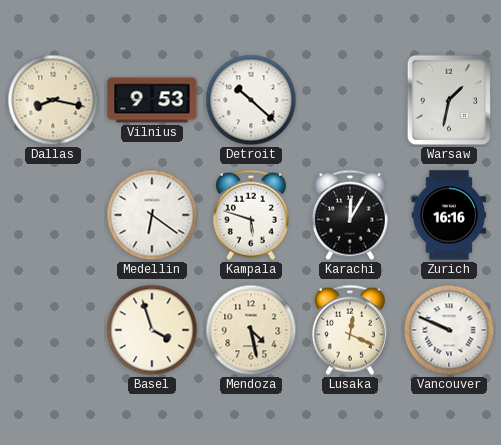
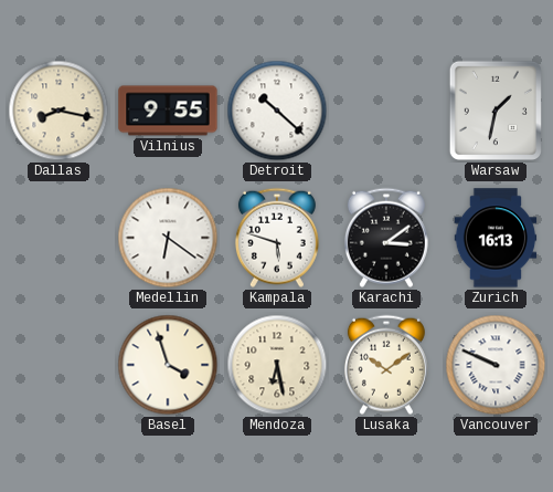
Vilnius: 9:53 -> 9:55
Karachi: 12:05 -> 3:09
Zurich: 16:16 -> 16:13
Mendoza: 4:28 -> 6:28
Lusaka: 12:19 -> 10:09
